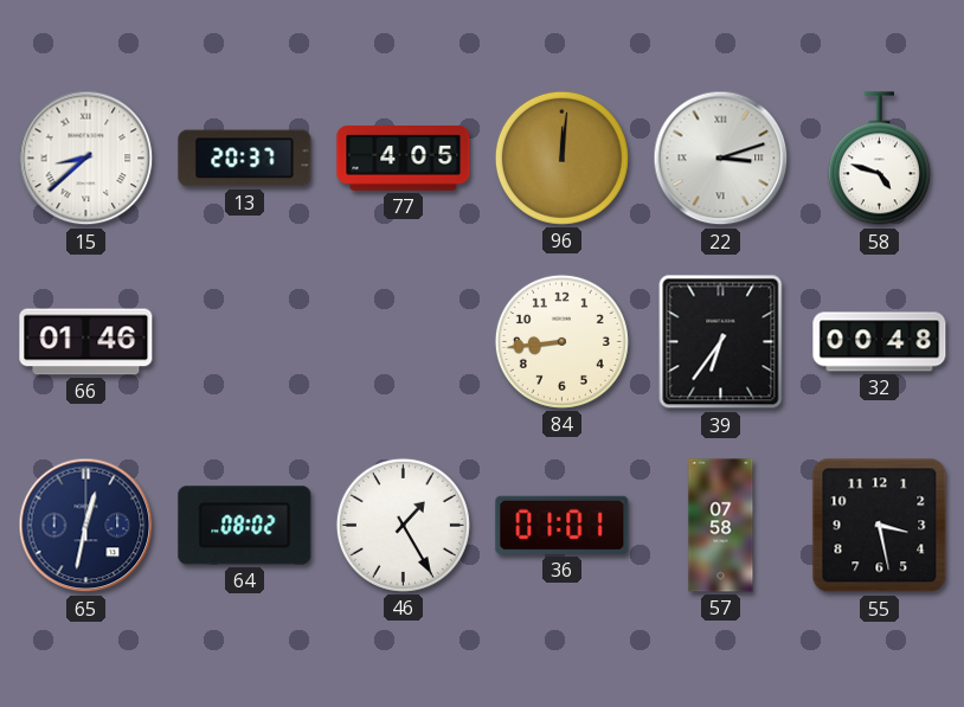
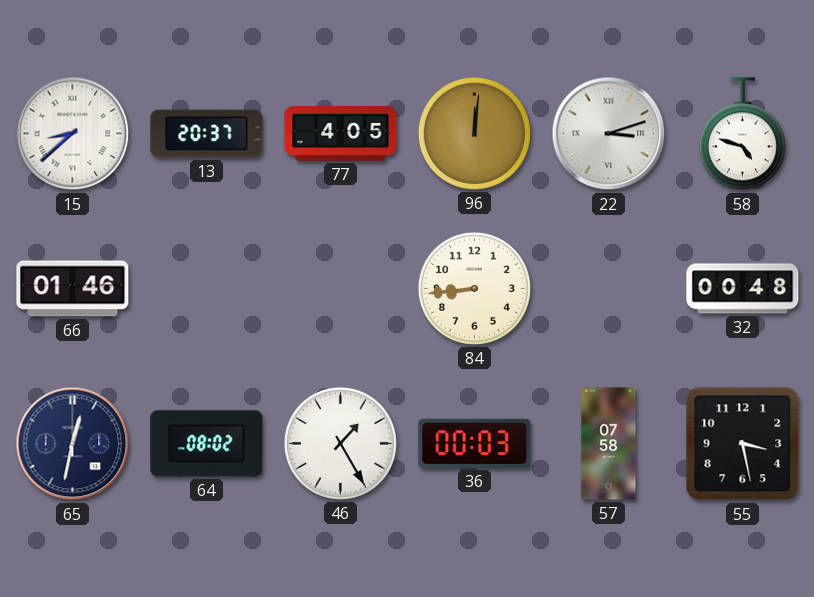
39: 6:36 -> none
36: 01:01 -> 00:03
